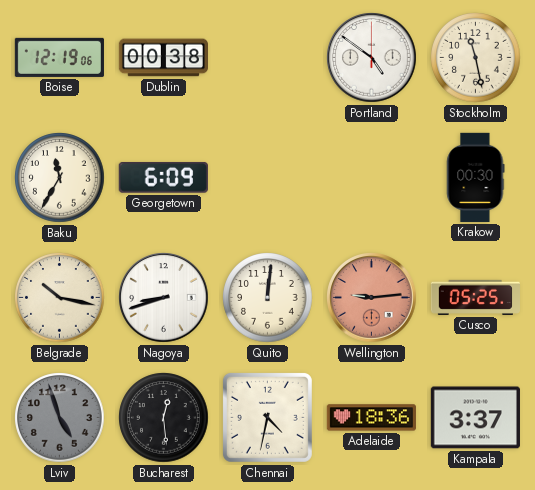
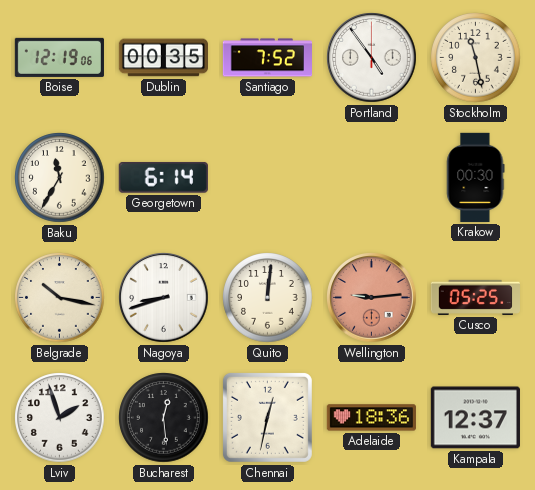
Dublin: 00:38 -> 00:35
Santiago: none -> 7:52
Portland: 4:51 -> 4:54
Georgetown: 6:09 -> 6:14
Lviv: 4:57 -> 1:57
Lviv dial: grey -> white
Chennai: 4:32 -> 12:32
Kampala: 3:37 -> 12:37
